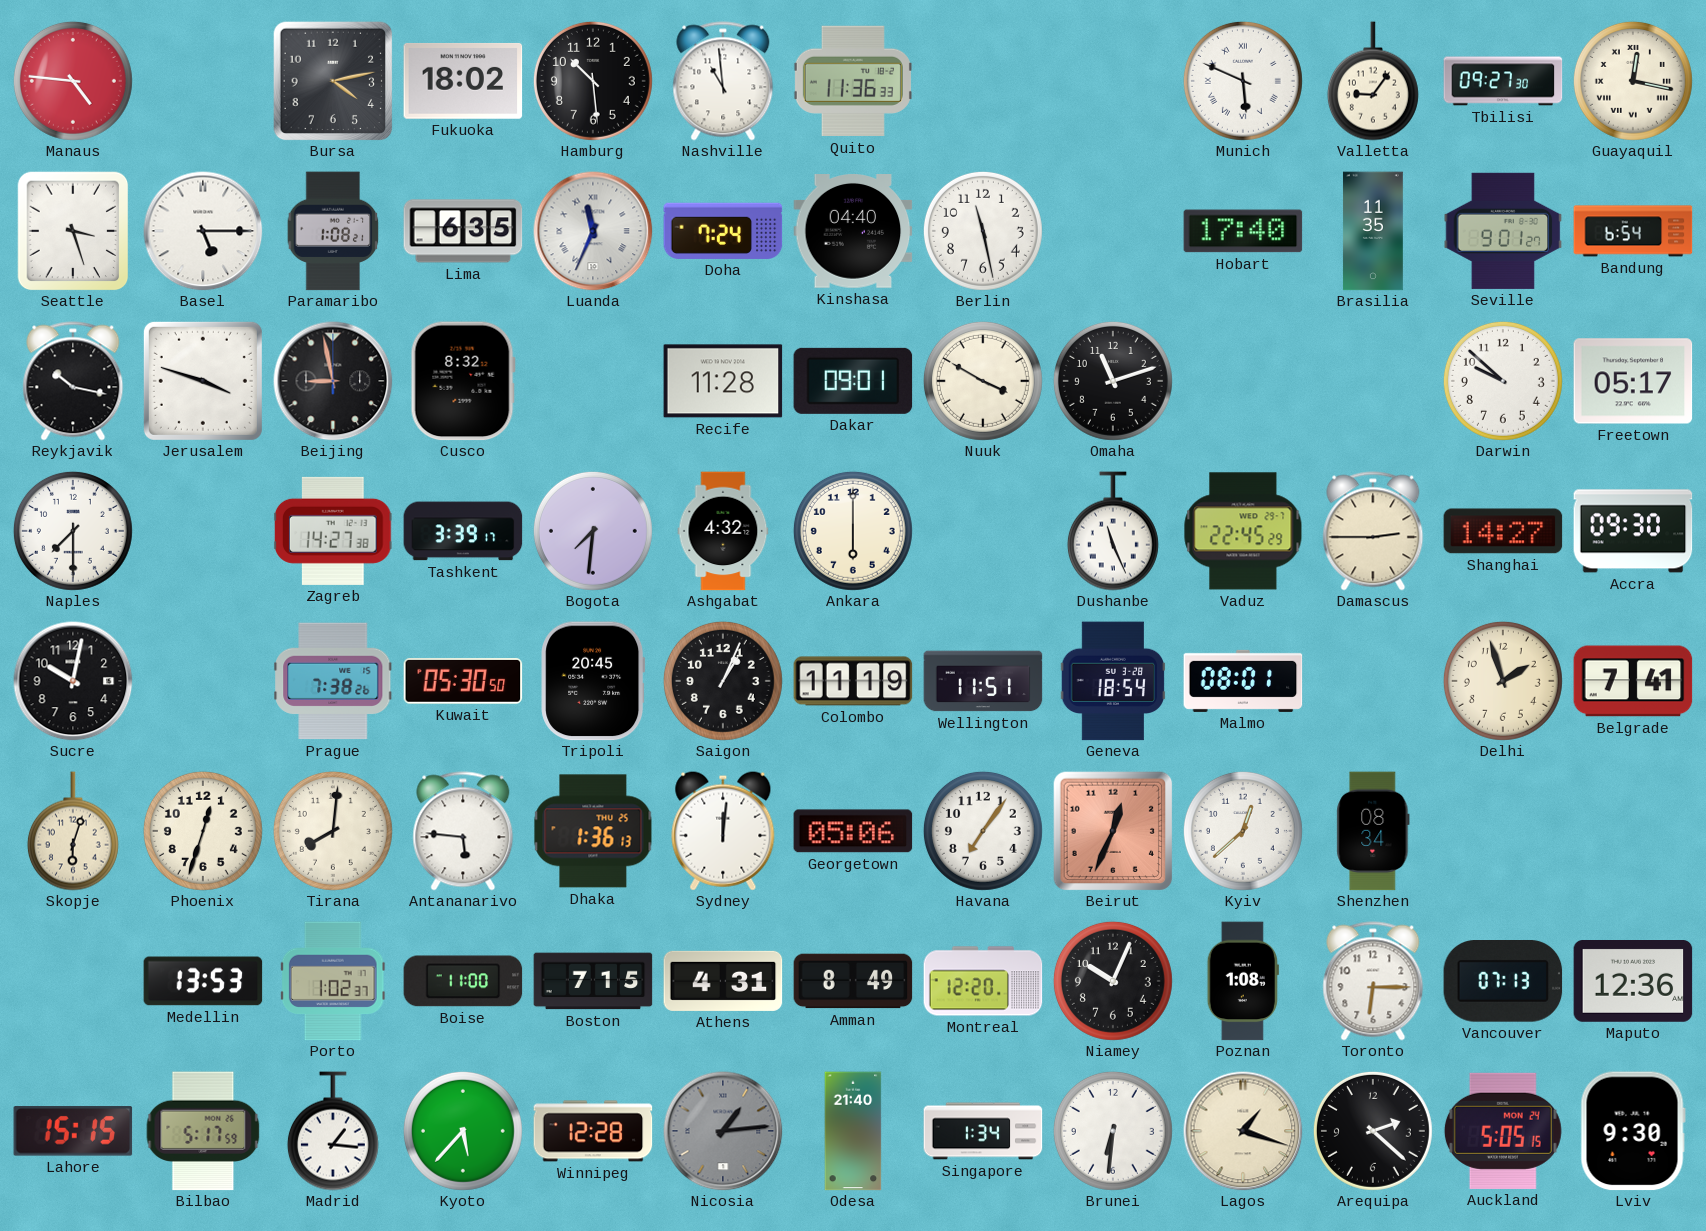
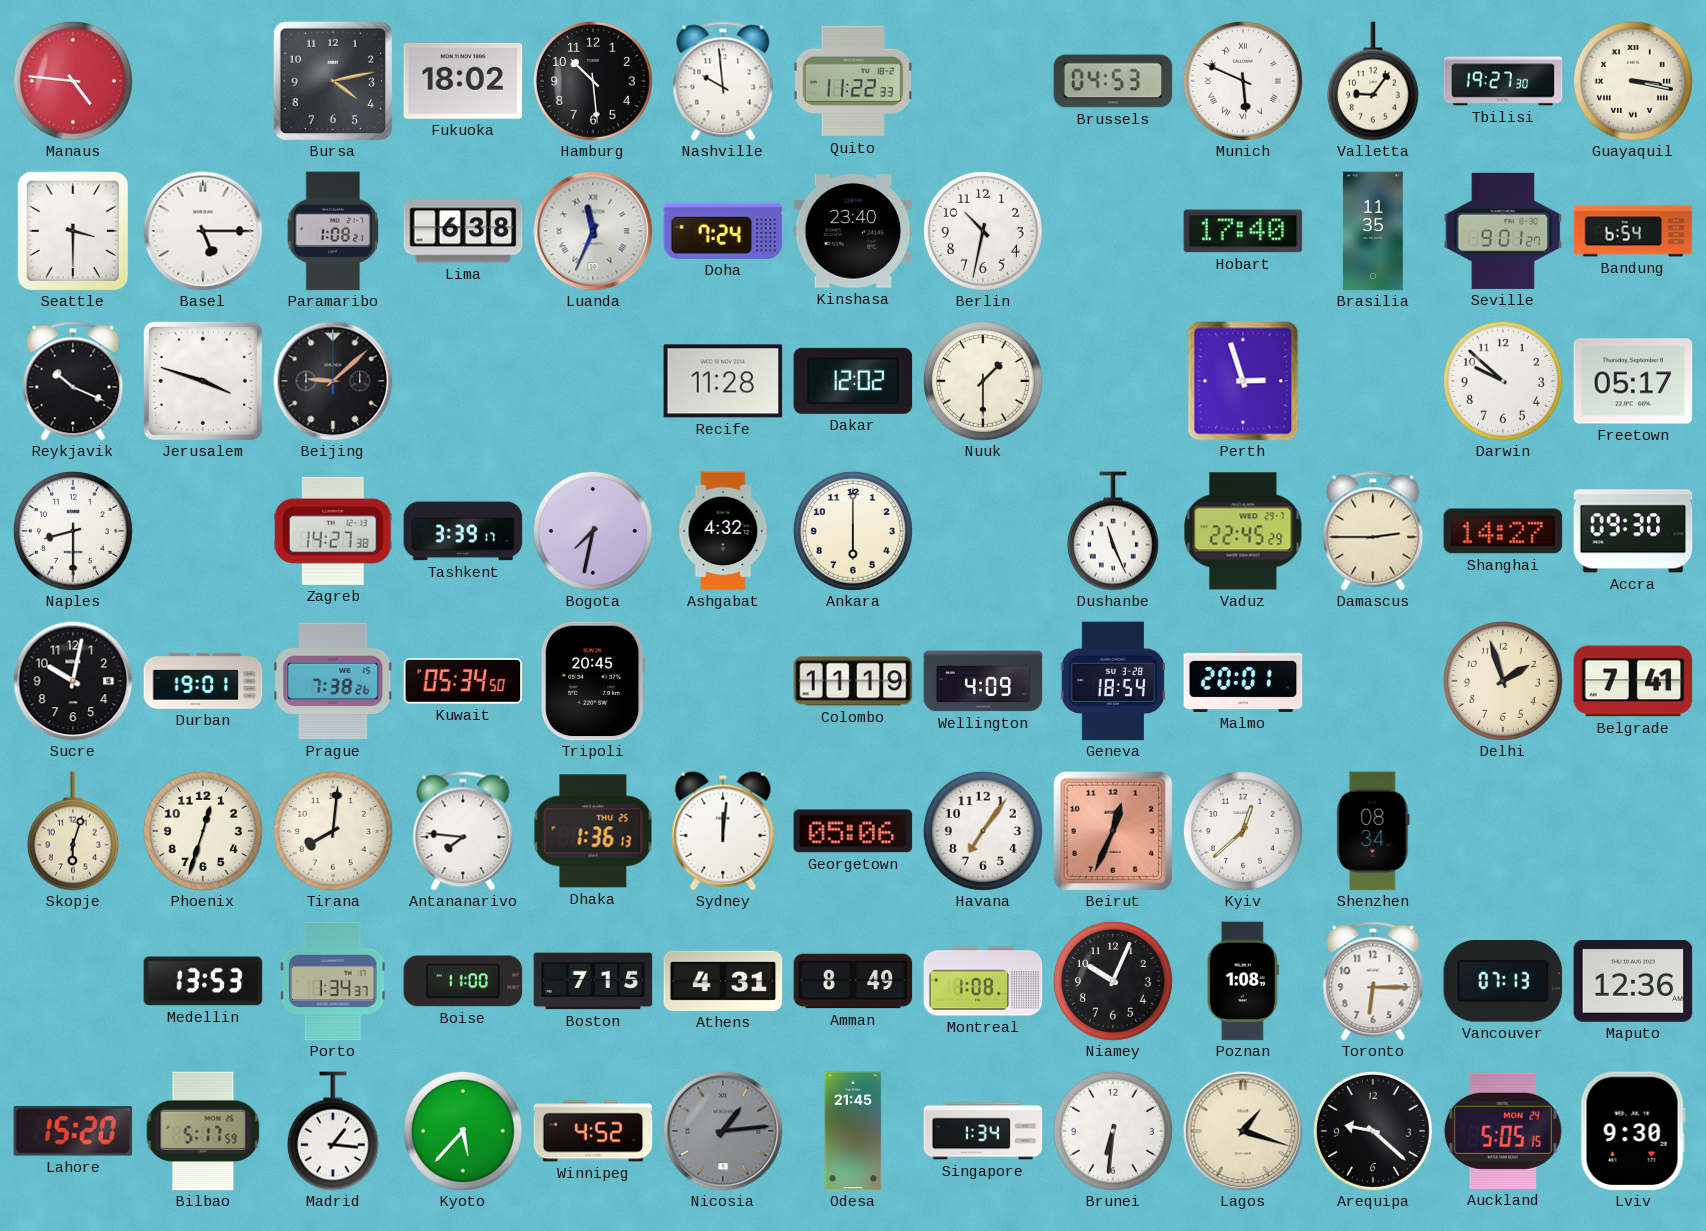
Nashville: 10:59 -> 9:59
Quito: 11:36 -> 11:22
Brussels: none -> 04:53
Tbilisi: 09:27 -> 19:27
Guayaquil: 12:17 -> 3:17
Seattle: 3:27 -> 3:30
Lima: 6:35 -> 6:38
Kinshasa: 04:40 -> 23:40
Berlin: 11:28 -> 10:32
Reykjavik: 10:17 -> 10:19
Beijing: 8:58 -> 9:08
Cusco: 8:32 -> none
Dakar: 09:01 -> 12:02
Nuuk: 3:50 -> 1:30
Omaha: 11:12 -> none
Perth: none -> 2:57
Naples: 7:30 -> 8:30
Bogota: 7:31 -> 7:32
Durban: none -> 19:01
Kuwait: 05:30 -> 05:34
Saigon: 1:04 -> none
Wellington: 11:51 -> 4:09
Malmo: 08:01 -> 20:01
Antananarivo: 5:46 -> 7:46
Porto: 1:02 -> 1:34
Montreal: 12:20 -> 1:08
Lahore: 15:15 -> 15:20
Winnipeg: 12:28 -> 4:52
Odesa: 21:40 -> 21:45
Arequipa: 2:22 -> 9:22
